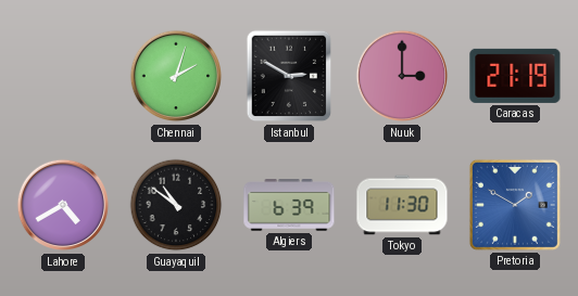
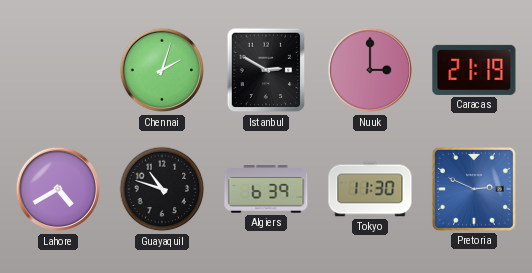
Guayaquil: 10:51 -> 10:48
Pretoria: 1:50 -> 2:49
